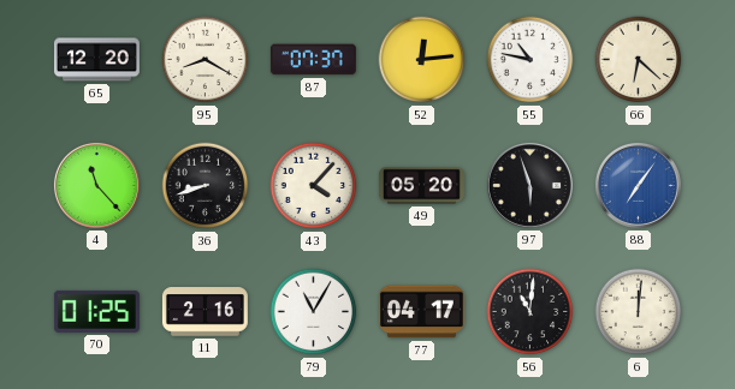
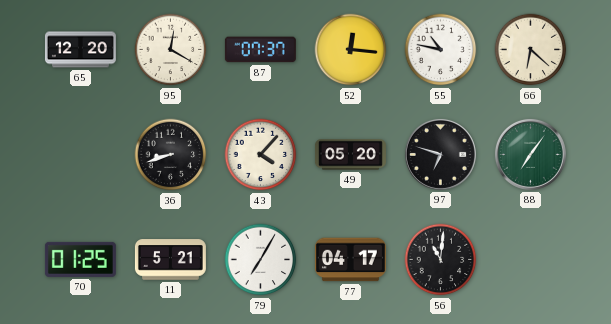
95: 8:20 -> 12:20
52: 12:14 -> 12:16
4: 11:23 -> none
97: 5:57 -> 6:48
88 dial: blue -> green
11: 2:16 -> 5:21
79: 11:05 -> 7:05
6: 12:01 -> none
